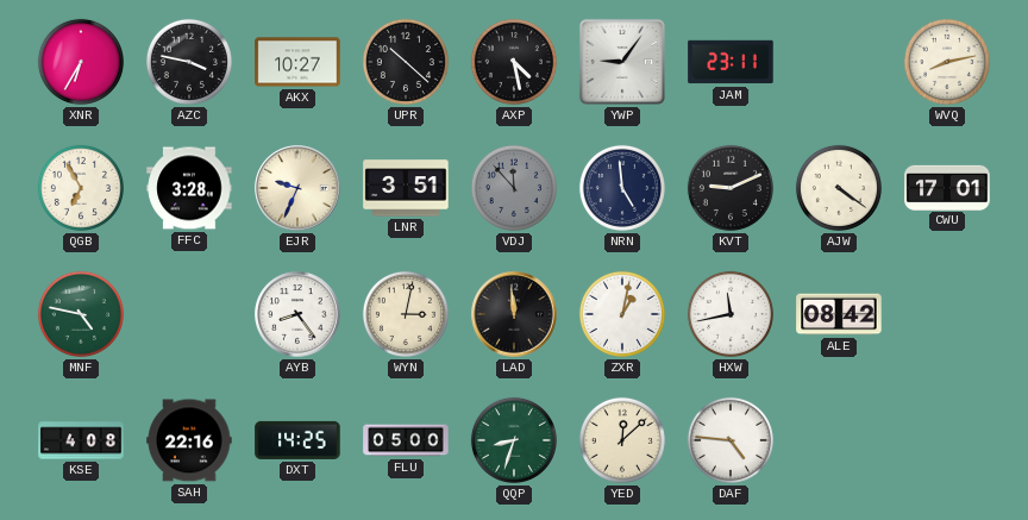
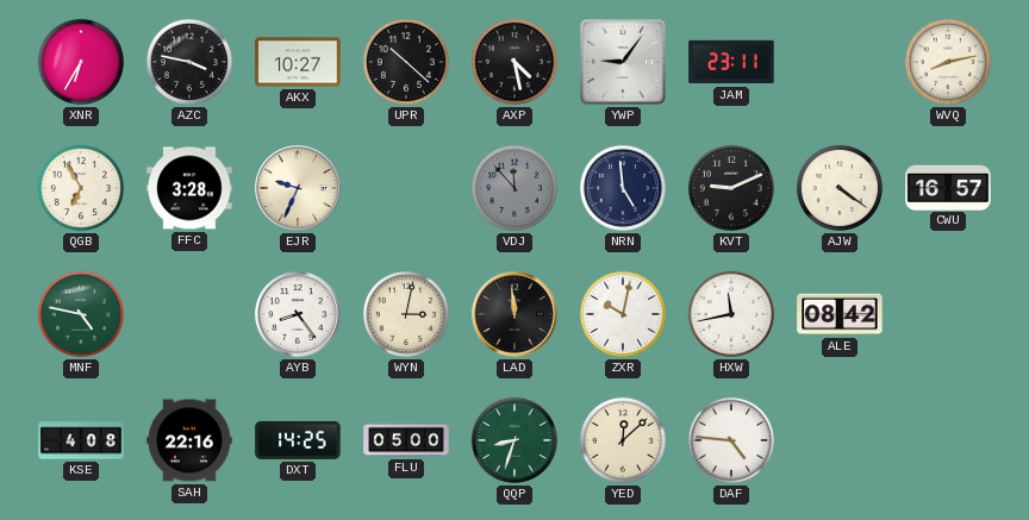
LNR: 3:51 -> none
CWU: 17:01 -> 16:57
ZXR: 1:02 -> 10:02
